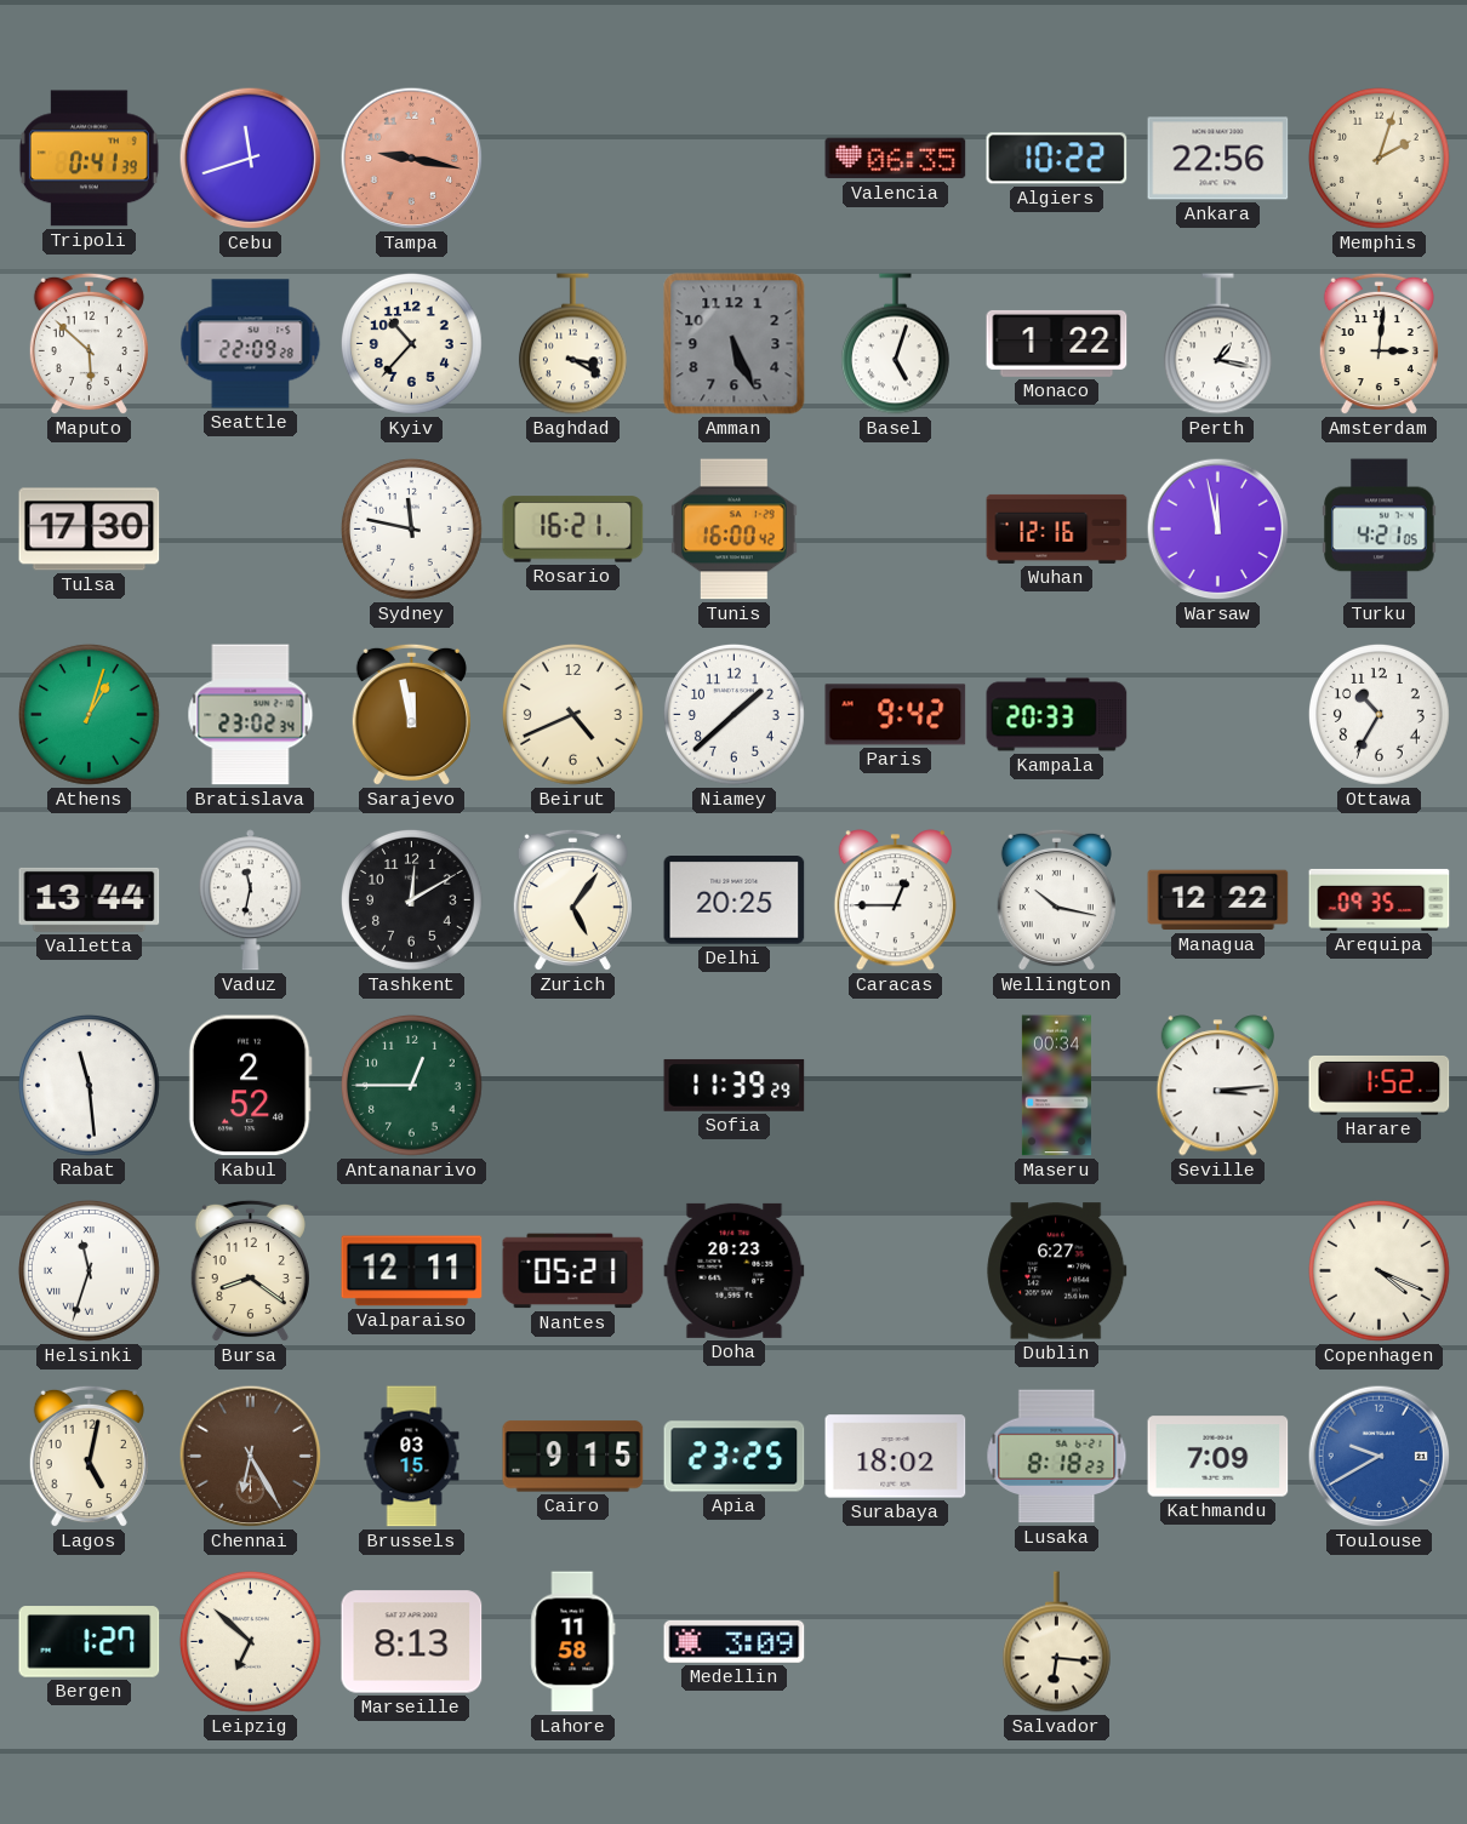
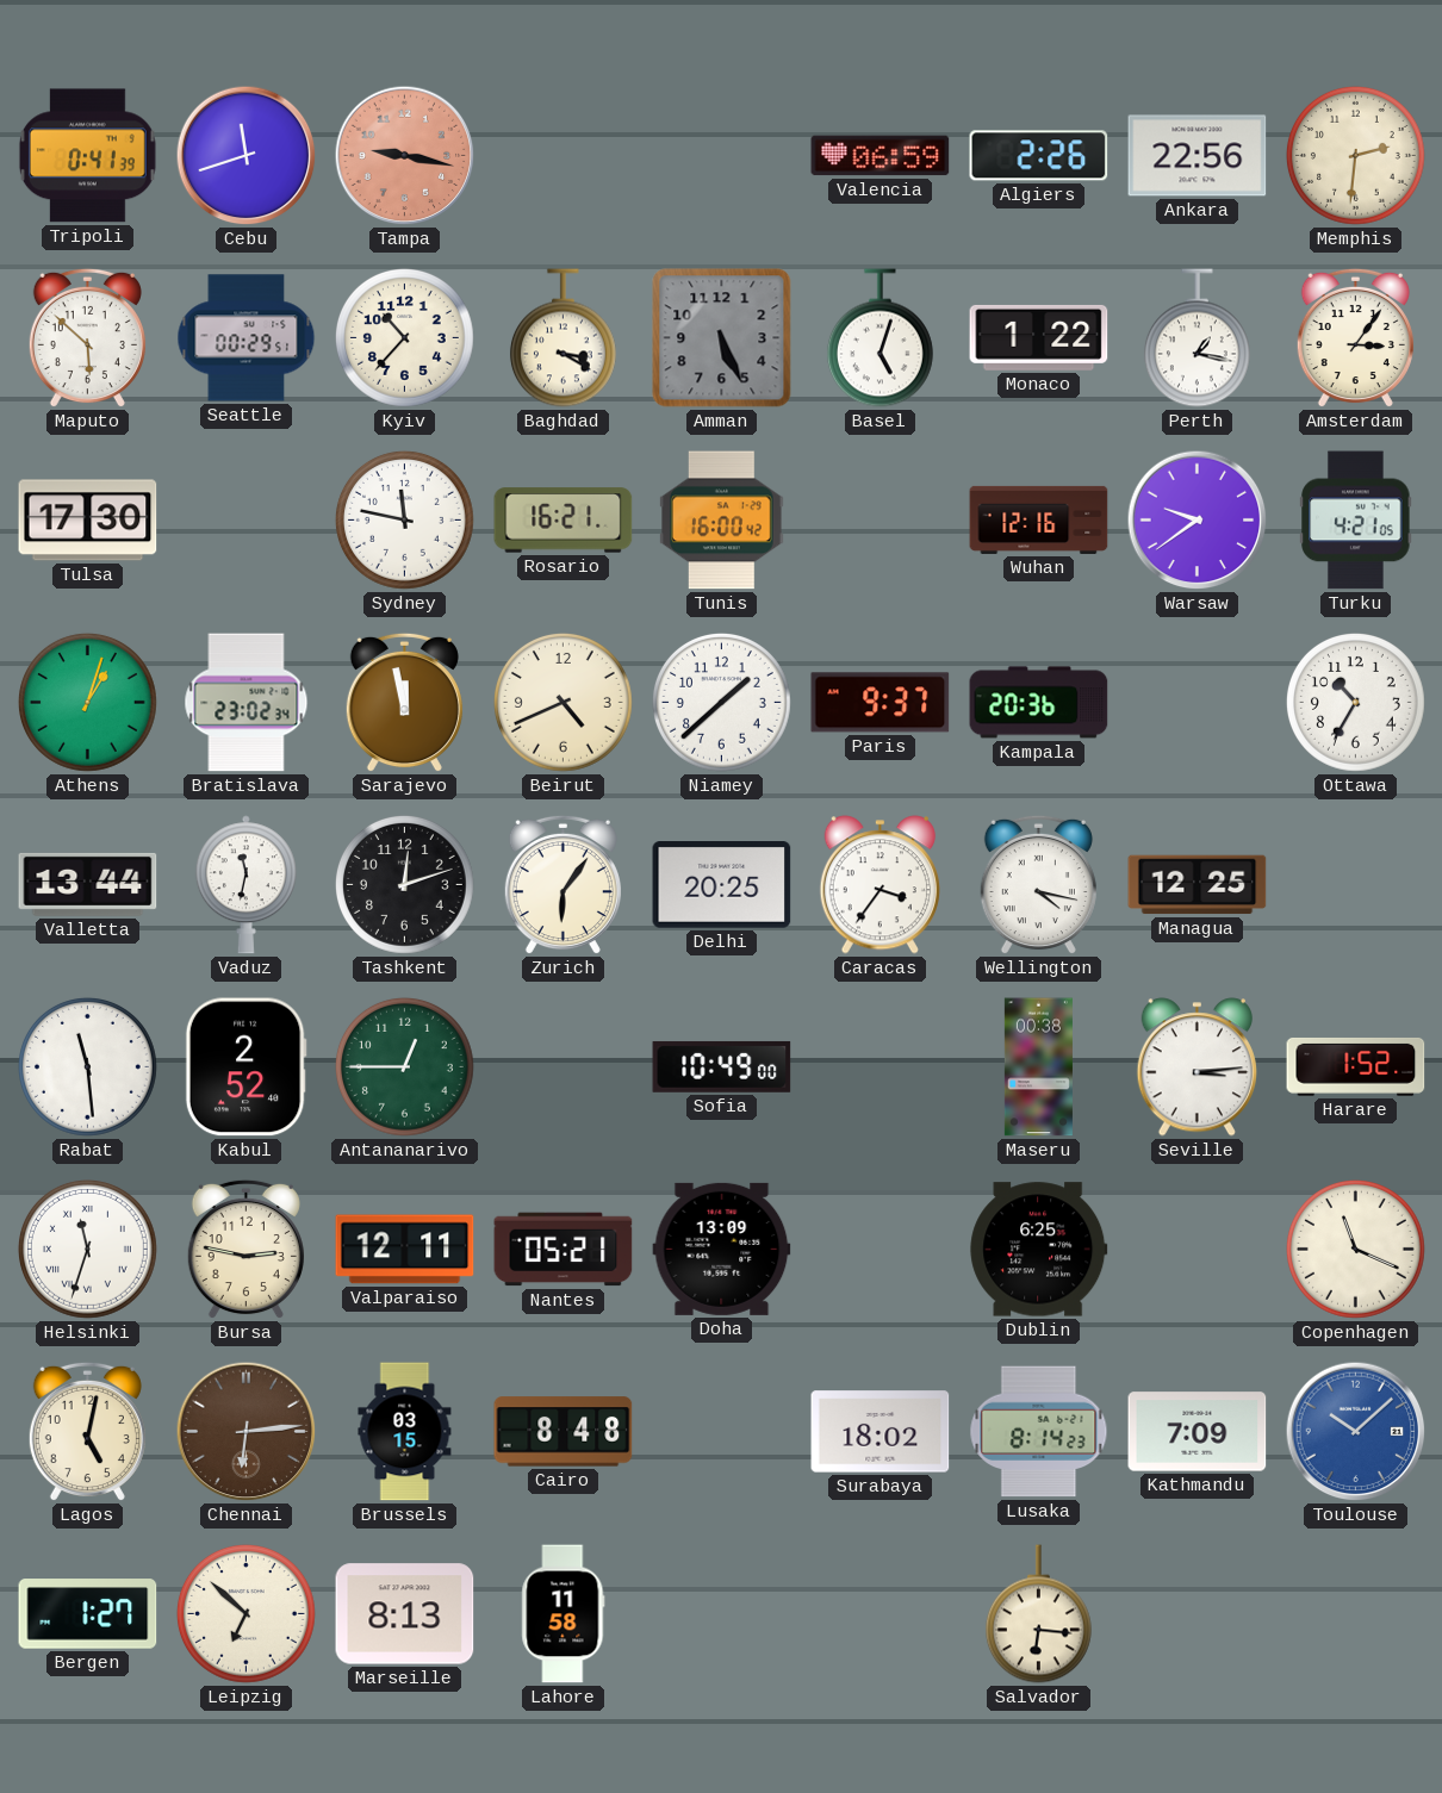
Valencia: 06:35 -> 06:59
Algiers: 10:22 -> 2:26
Memphis: 2:03 -> 2:31
Seattle: 22:09 -> 00:29
Amsterdam: 3:01 -> 3:06
Warsaw: 11:58 -> 9:39
Paris: 9:42 -> 9:37
Kampala: 20:33 -> 20:36
Tashkent: 12:10 -> 12:12
Zurich: 5:06 -> 6:06
Caracas: 12:45 -> 3:36
Wellington: 10:17 -> 4:17
Managua: 12:22 -> 12:25
Arequipa: 09:35 -> none
Sofia: 11:39 -> 10:49
Maseru: 00:34 -> 00:38
Bursa: 8:21 -> 2:47
Doha: 20:23 -> 13:09
Dublin: 6:27 -> 6:25
Copenhagen: 4:19 -> 11:19
Chennai: 6:25 -> 6:14
Cairo: 9:15 -> 8:48
Apia: 23:25 -> none
Lusaka: 8:18 -> 8:14
Toulouse: 9:40 -> 10:08
Medellin: 3:09 -> none
